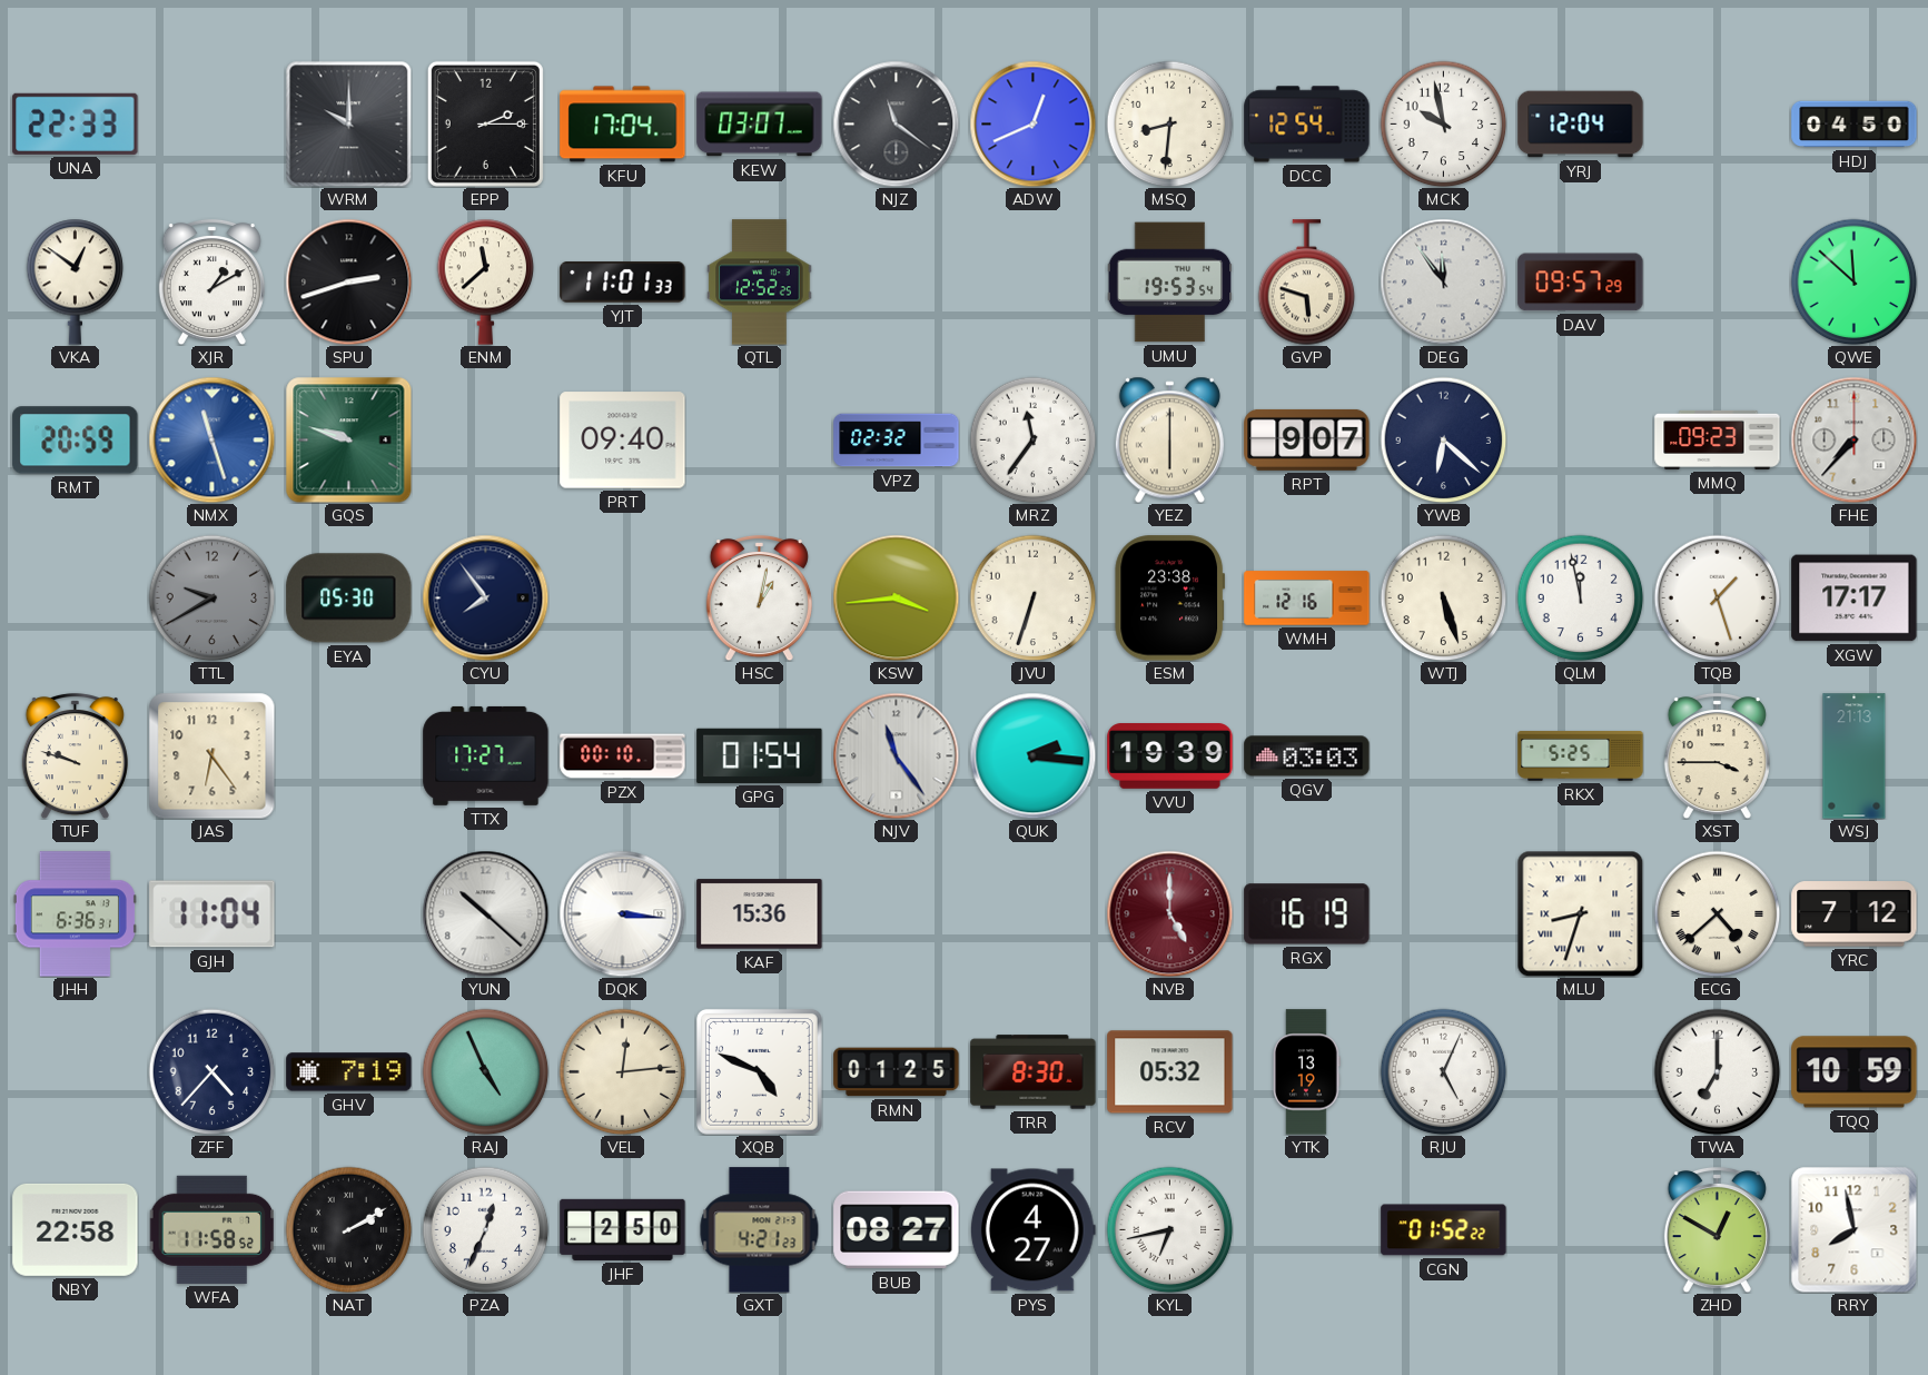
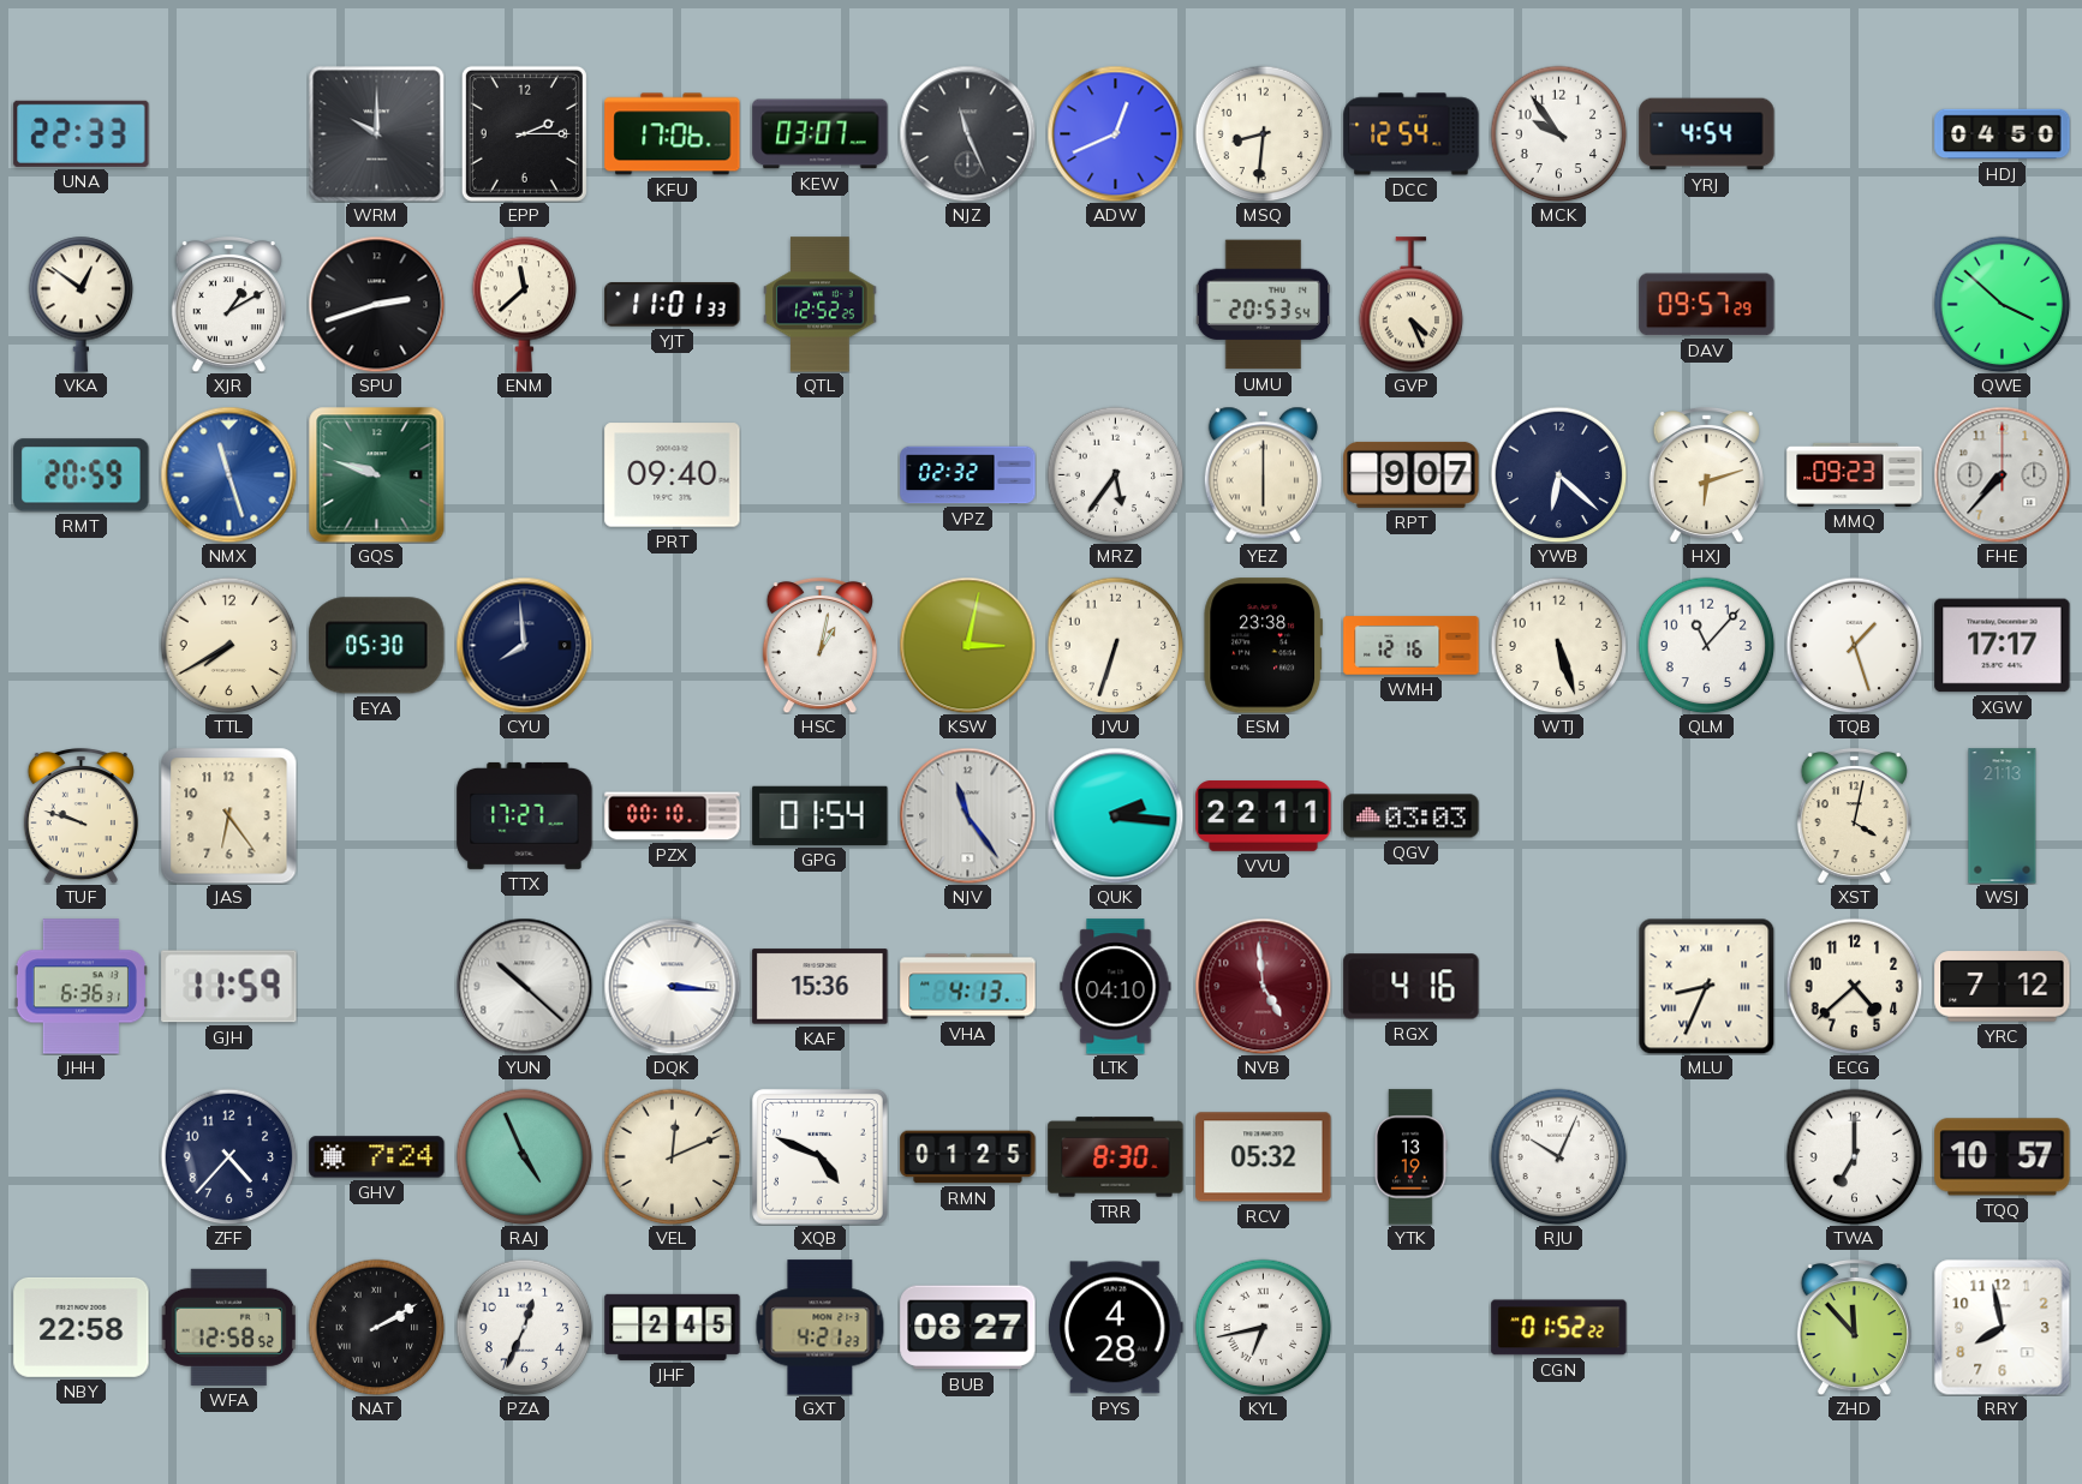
KFU: 17:04 -> 17:06
NJZ: 11:21 -> 11:26
MCK: 9:58 -> 9:54
YRJ: 12:04 -> 4:54
UMU: 19:53 -> 20:53
GVP: 5:48 -> 4:26
DEG: 11:54 -> none
QWE: 11:52 -> 3:52
MRZ: 11:36 -> 5:36
HXJ: none -> 6:12
TTL: 9:40 -> 7:40
TTL dial: grey -> cream
CYU: 7:54 -> 7:59
KSW: 3:44 -> 3:02
QLM: 11:58 -> 11:07
VVU: 19:39 -> 22:11
RKX: 5:25 -> none
XST: 3:45 -> 4:02
GJH: 11:04 -> 11:59
VHA: none -> 4:13
LTK: none -> 04:10
NVB: 5:00 -> 4:59
RGX: 16:19 -> 4:16
MLU: 8:33 -> 8:34
ECG numerals: Roman -> Arabic
GHV: 7:19 -> 7:24
VEL: 12:14 -> 12:11
RJU: 5:04 -> 10:04
TQQ: 10:59 -> 10:57
WFA: 11:58 -> 12:58
JHF: 2:50 -> 2:45
PYS: 4:27 -> 4:28
ZHD: 12:50 -> 11:53
